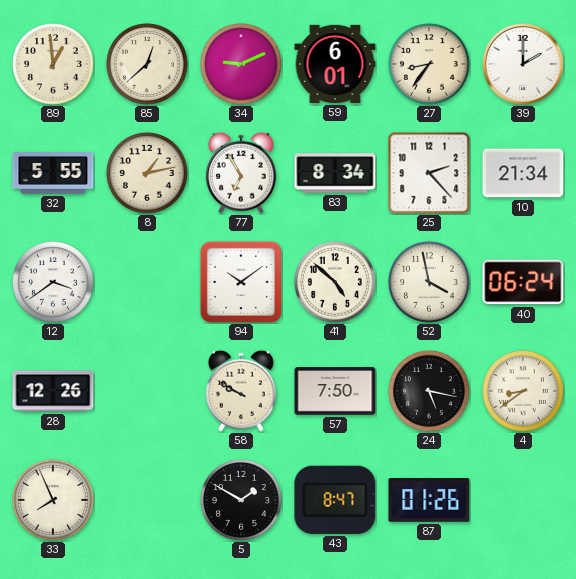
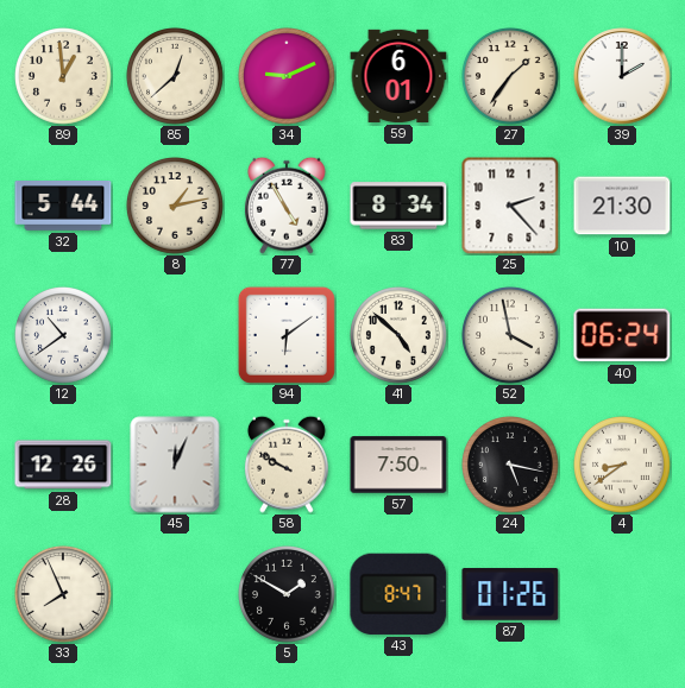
27: 8:36 -> 1:36
32: 5:55 -> 5:44
77: 6:55 -> 4:55
10: 21:34 -> 21:30
12: 3:39 -> 10:39
94: 10:09 -> 6:09
45: none -> 12:04
